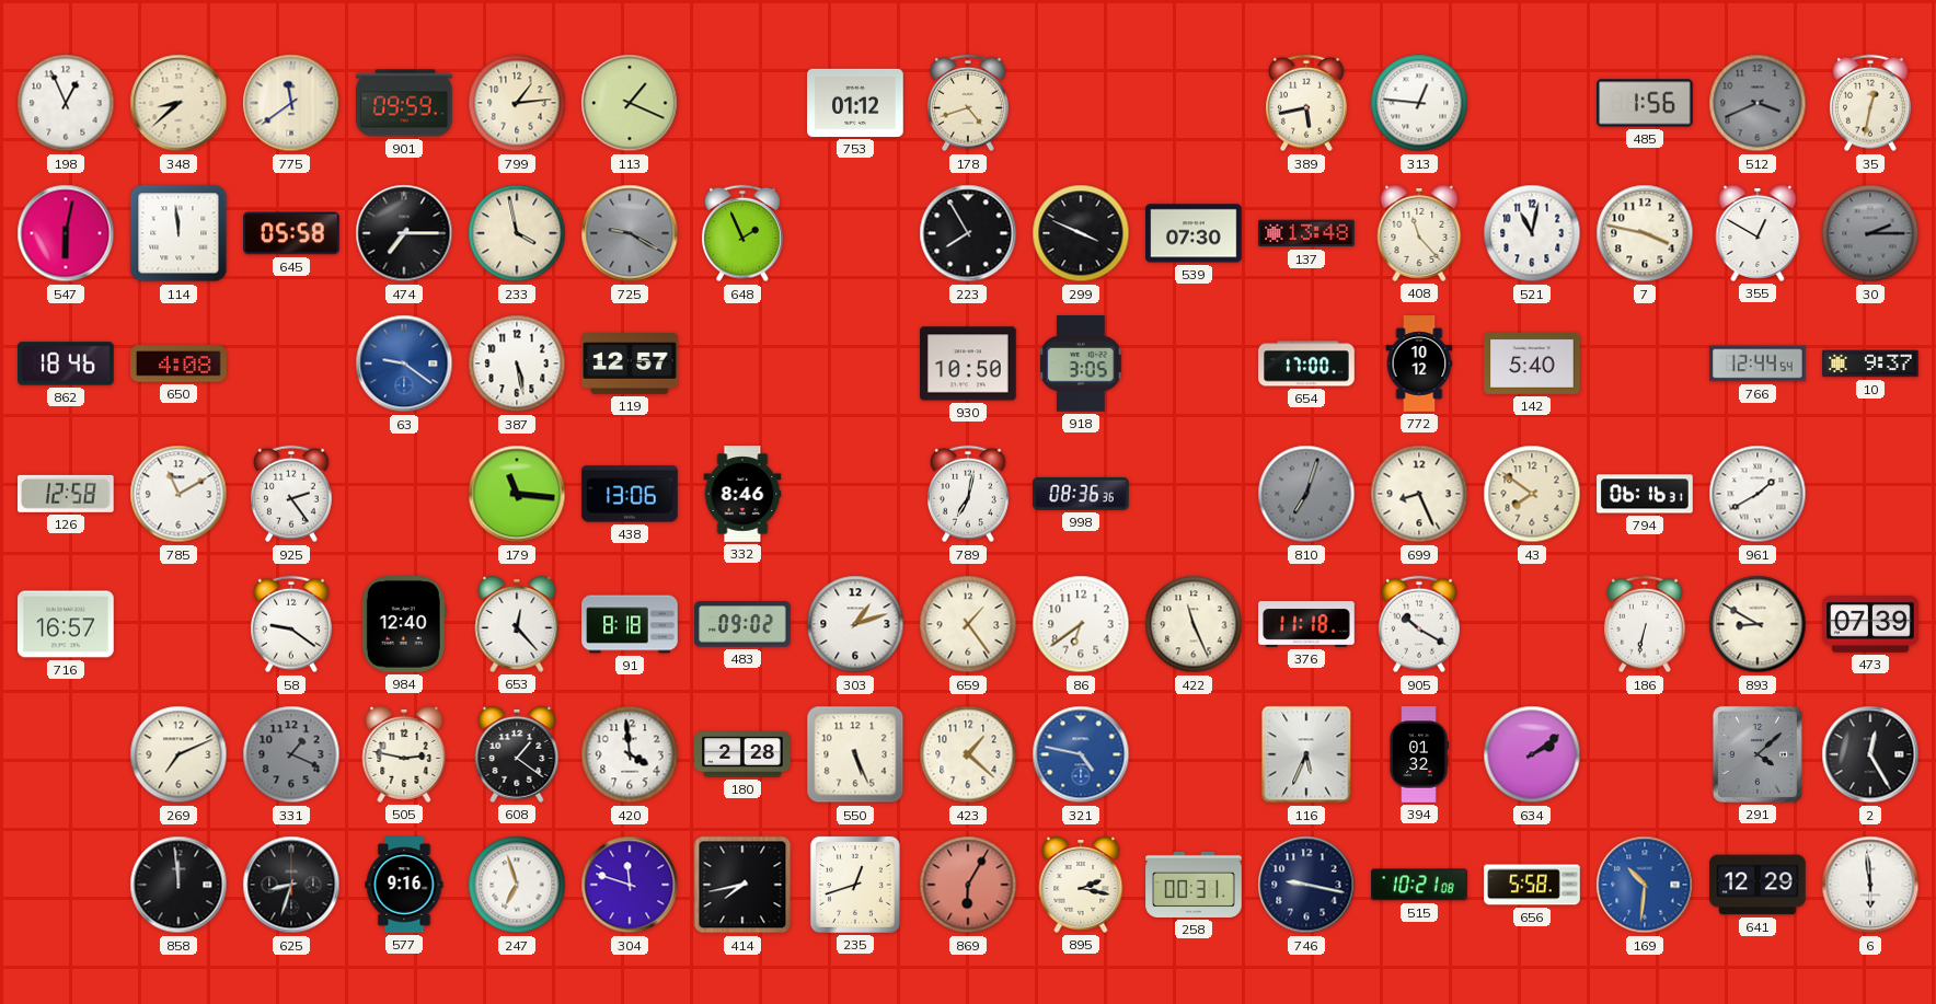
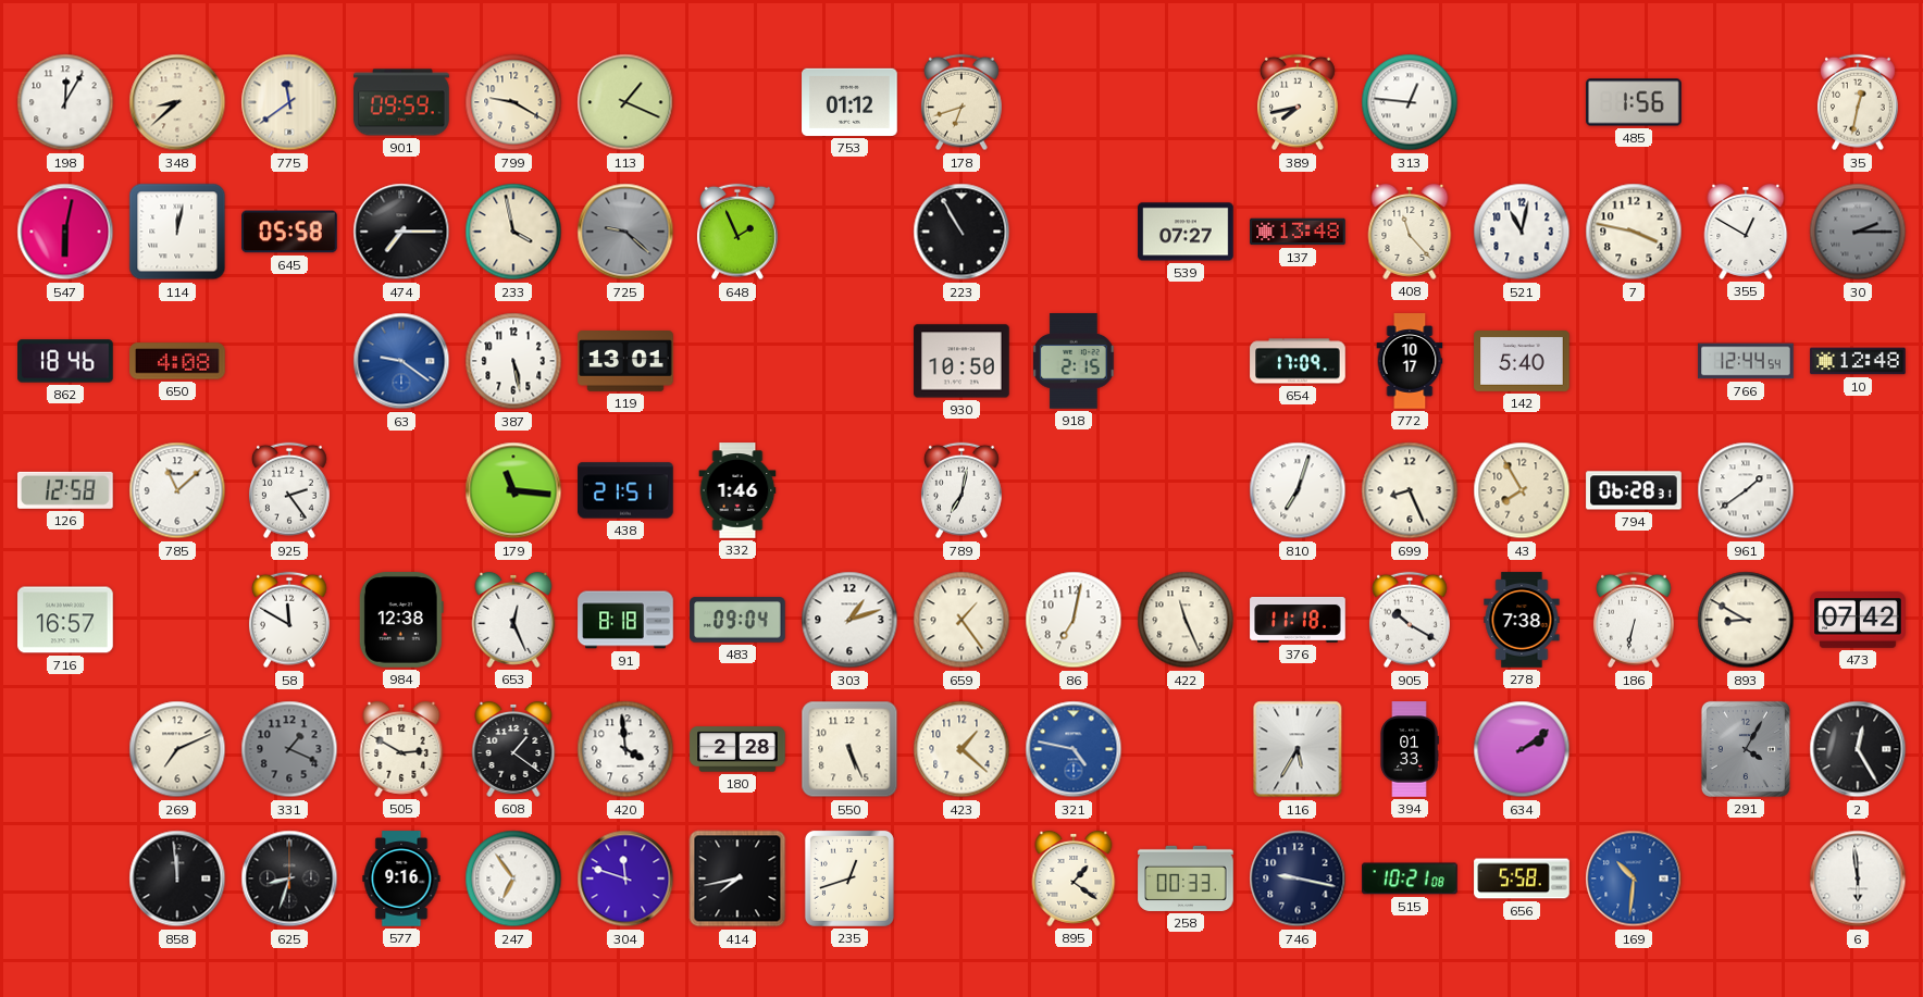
198: 12:56 -> 12:05
799: 1:14 -> 9:20
178: 4:42 -> 6:42
389: 5:43 -> 7:43
512: 3:41 -> none
114: 11:59 -> 12:02
725: 9:20 -> 9:22
223: 7:55 -> 10:55
299: 3:49 -> none
539: 07:30 -> 07:27
119: 12:57 -> 13:01
918: 3:05 -> 2:15
654: 17:00 -> 17:09
772: 10:12 -> 10:17
10: 9:37 -> 12:48
785: 11:10 -> 11:08
438: 13:06 -> 21:51
332: 8:46 -> 1:46
998: 08:36 -> none
810 dial: grey -> white
43: 7:51 -> 7:55
794: 06:16 -> 06:28
961: 1:40 -> 1:39
58: 9:21 -> 11:50
984: 12:40 -> 12:38
653: 12:23 -> 12:26
483: 09:02 -> 09:04
86: 6:39 -> 7:02
278: none -> 7:38
473: 07:39 -> 07:42
505: 2:47 -> 2:50
116: 5:34 -> 5:35
394: 01:32 -> 01:33
291: 4:08 -> 4:05
247: 6:57 -> 6:54
869: 6:05 -> none
895: 2:17 -> 1:21
258: 00:31 -> 00:33
641: 12:29 -> none
